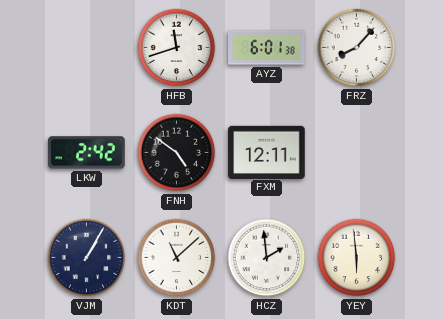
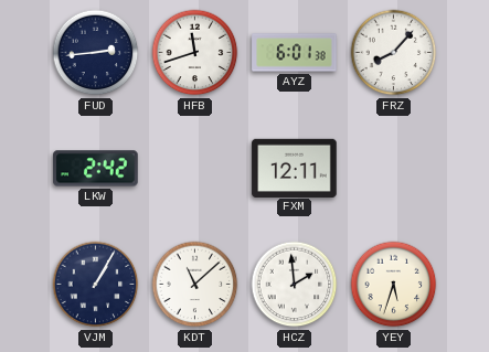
FUD: none -> 2:44
FNH: 4:51 -> none
YEY: 5:59 -> 5:33
